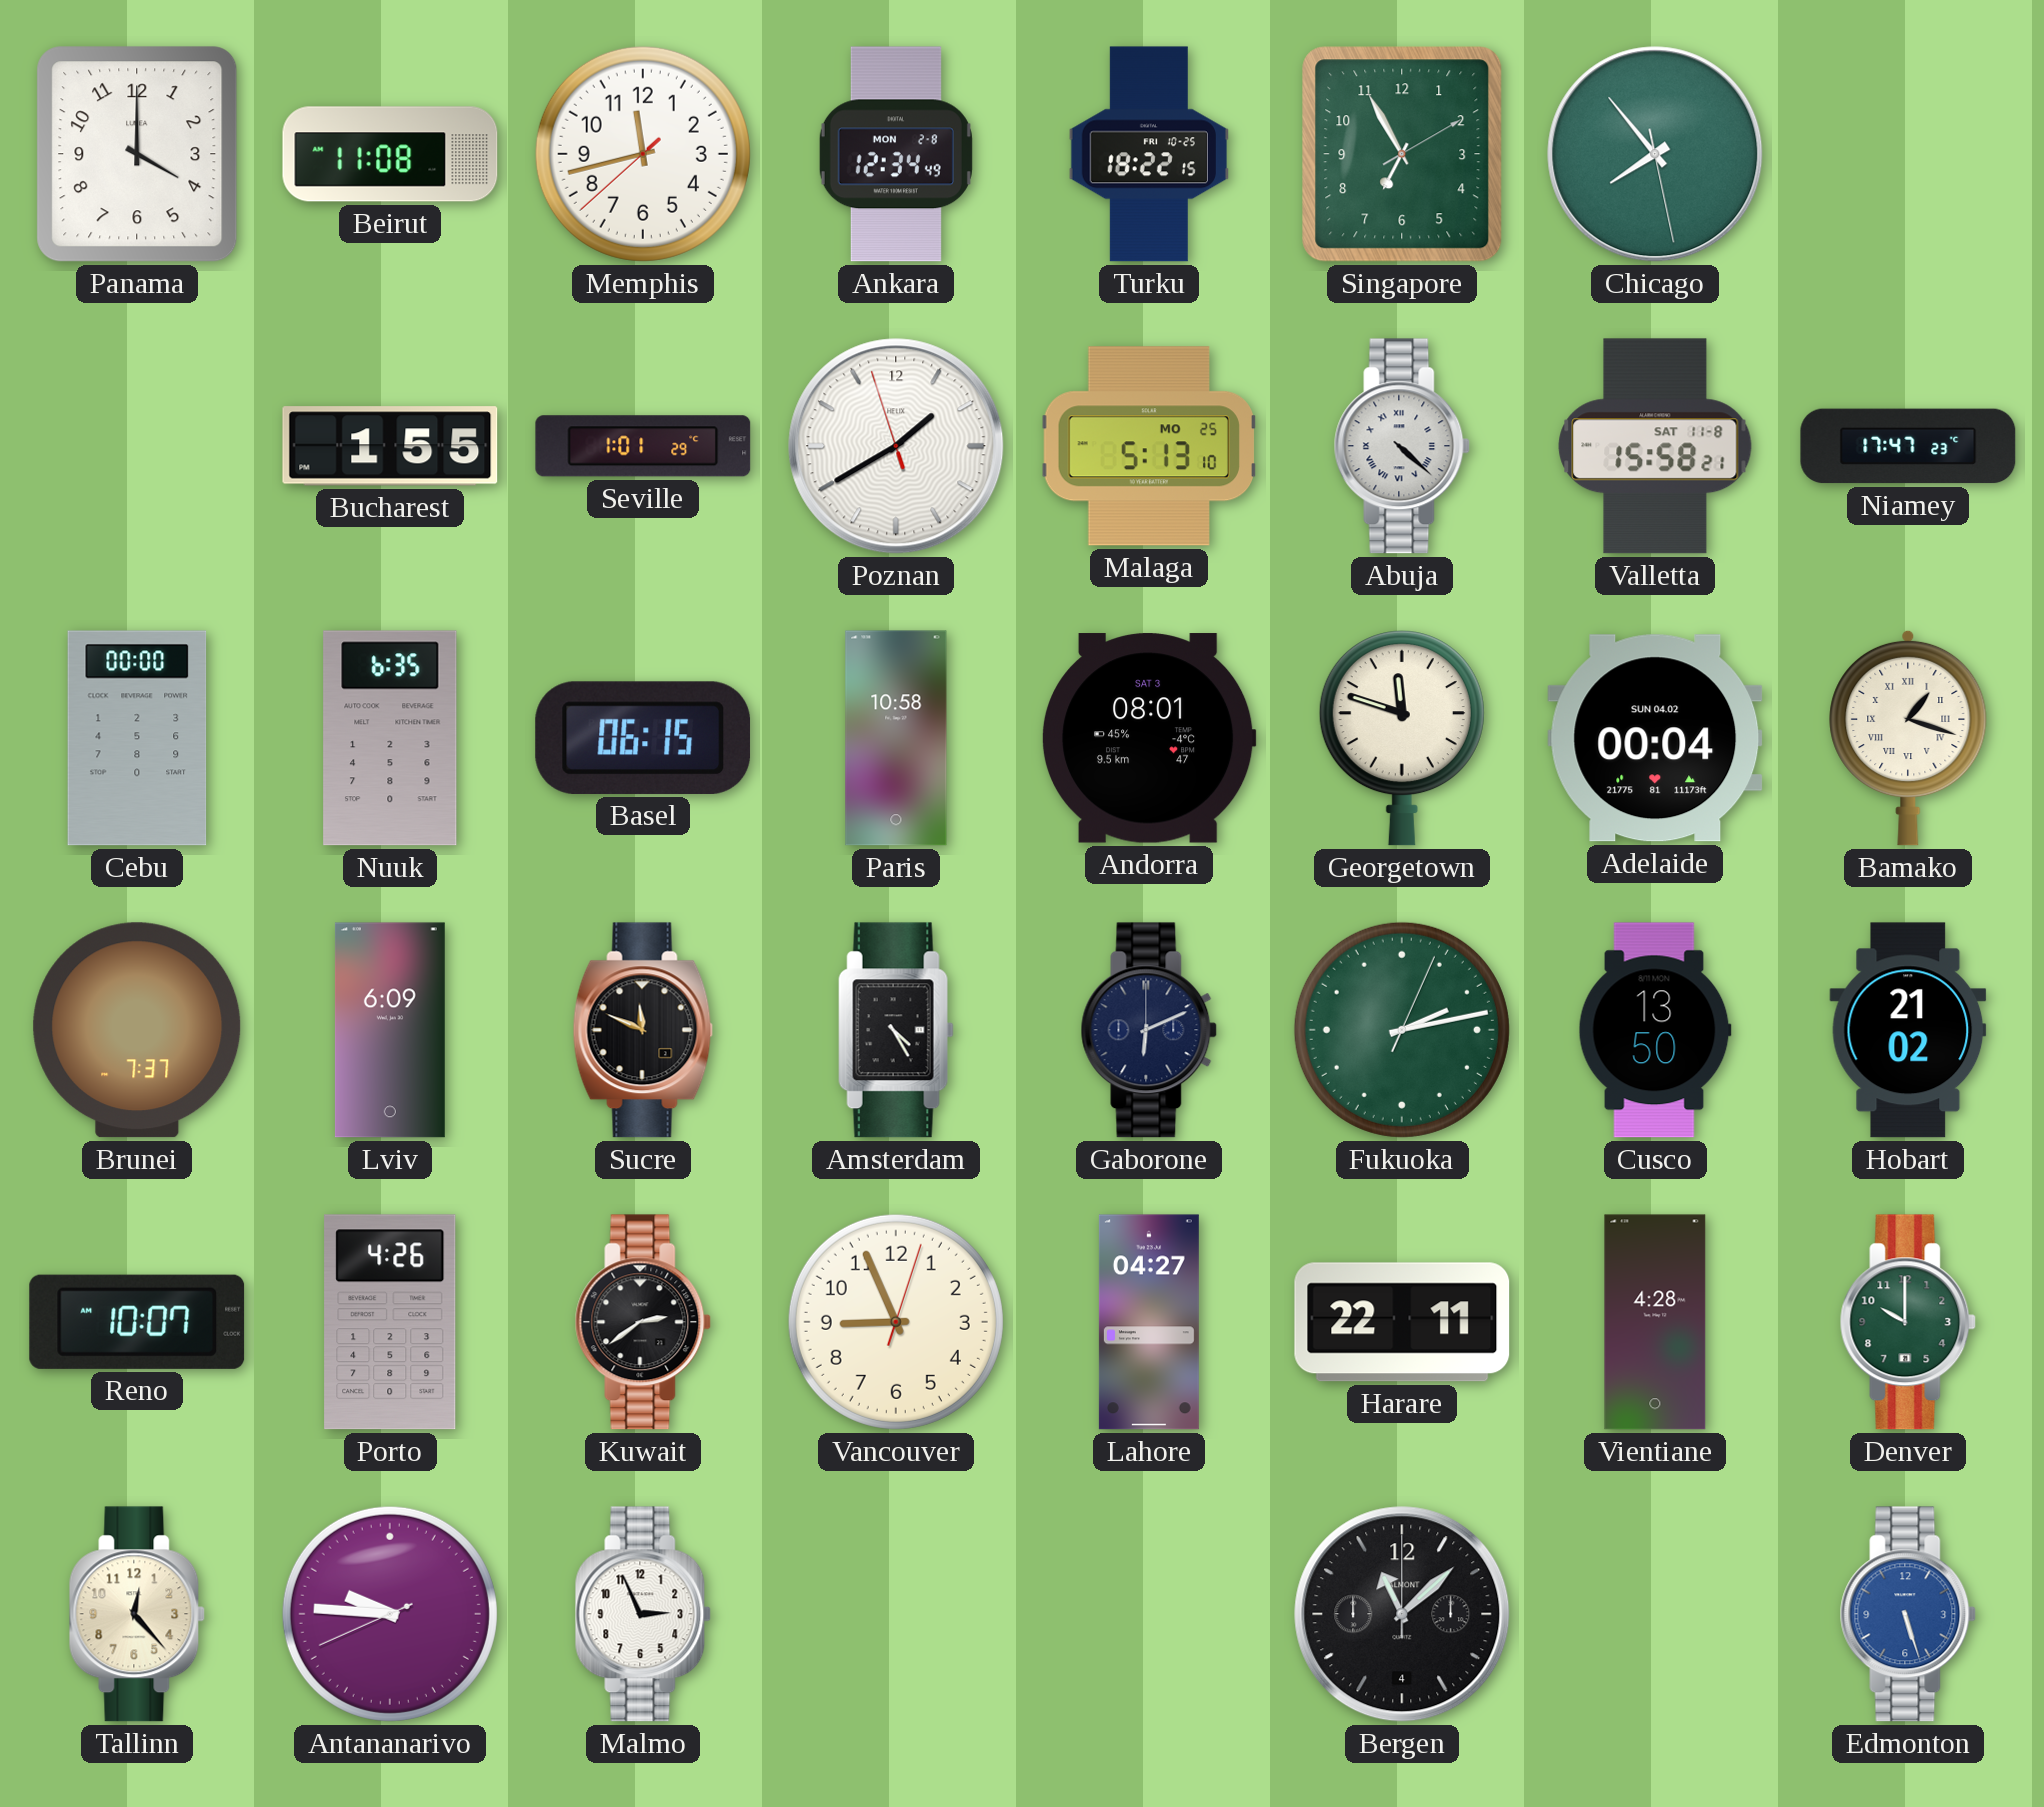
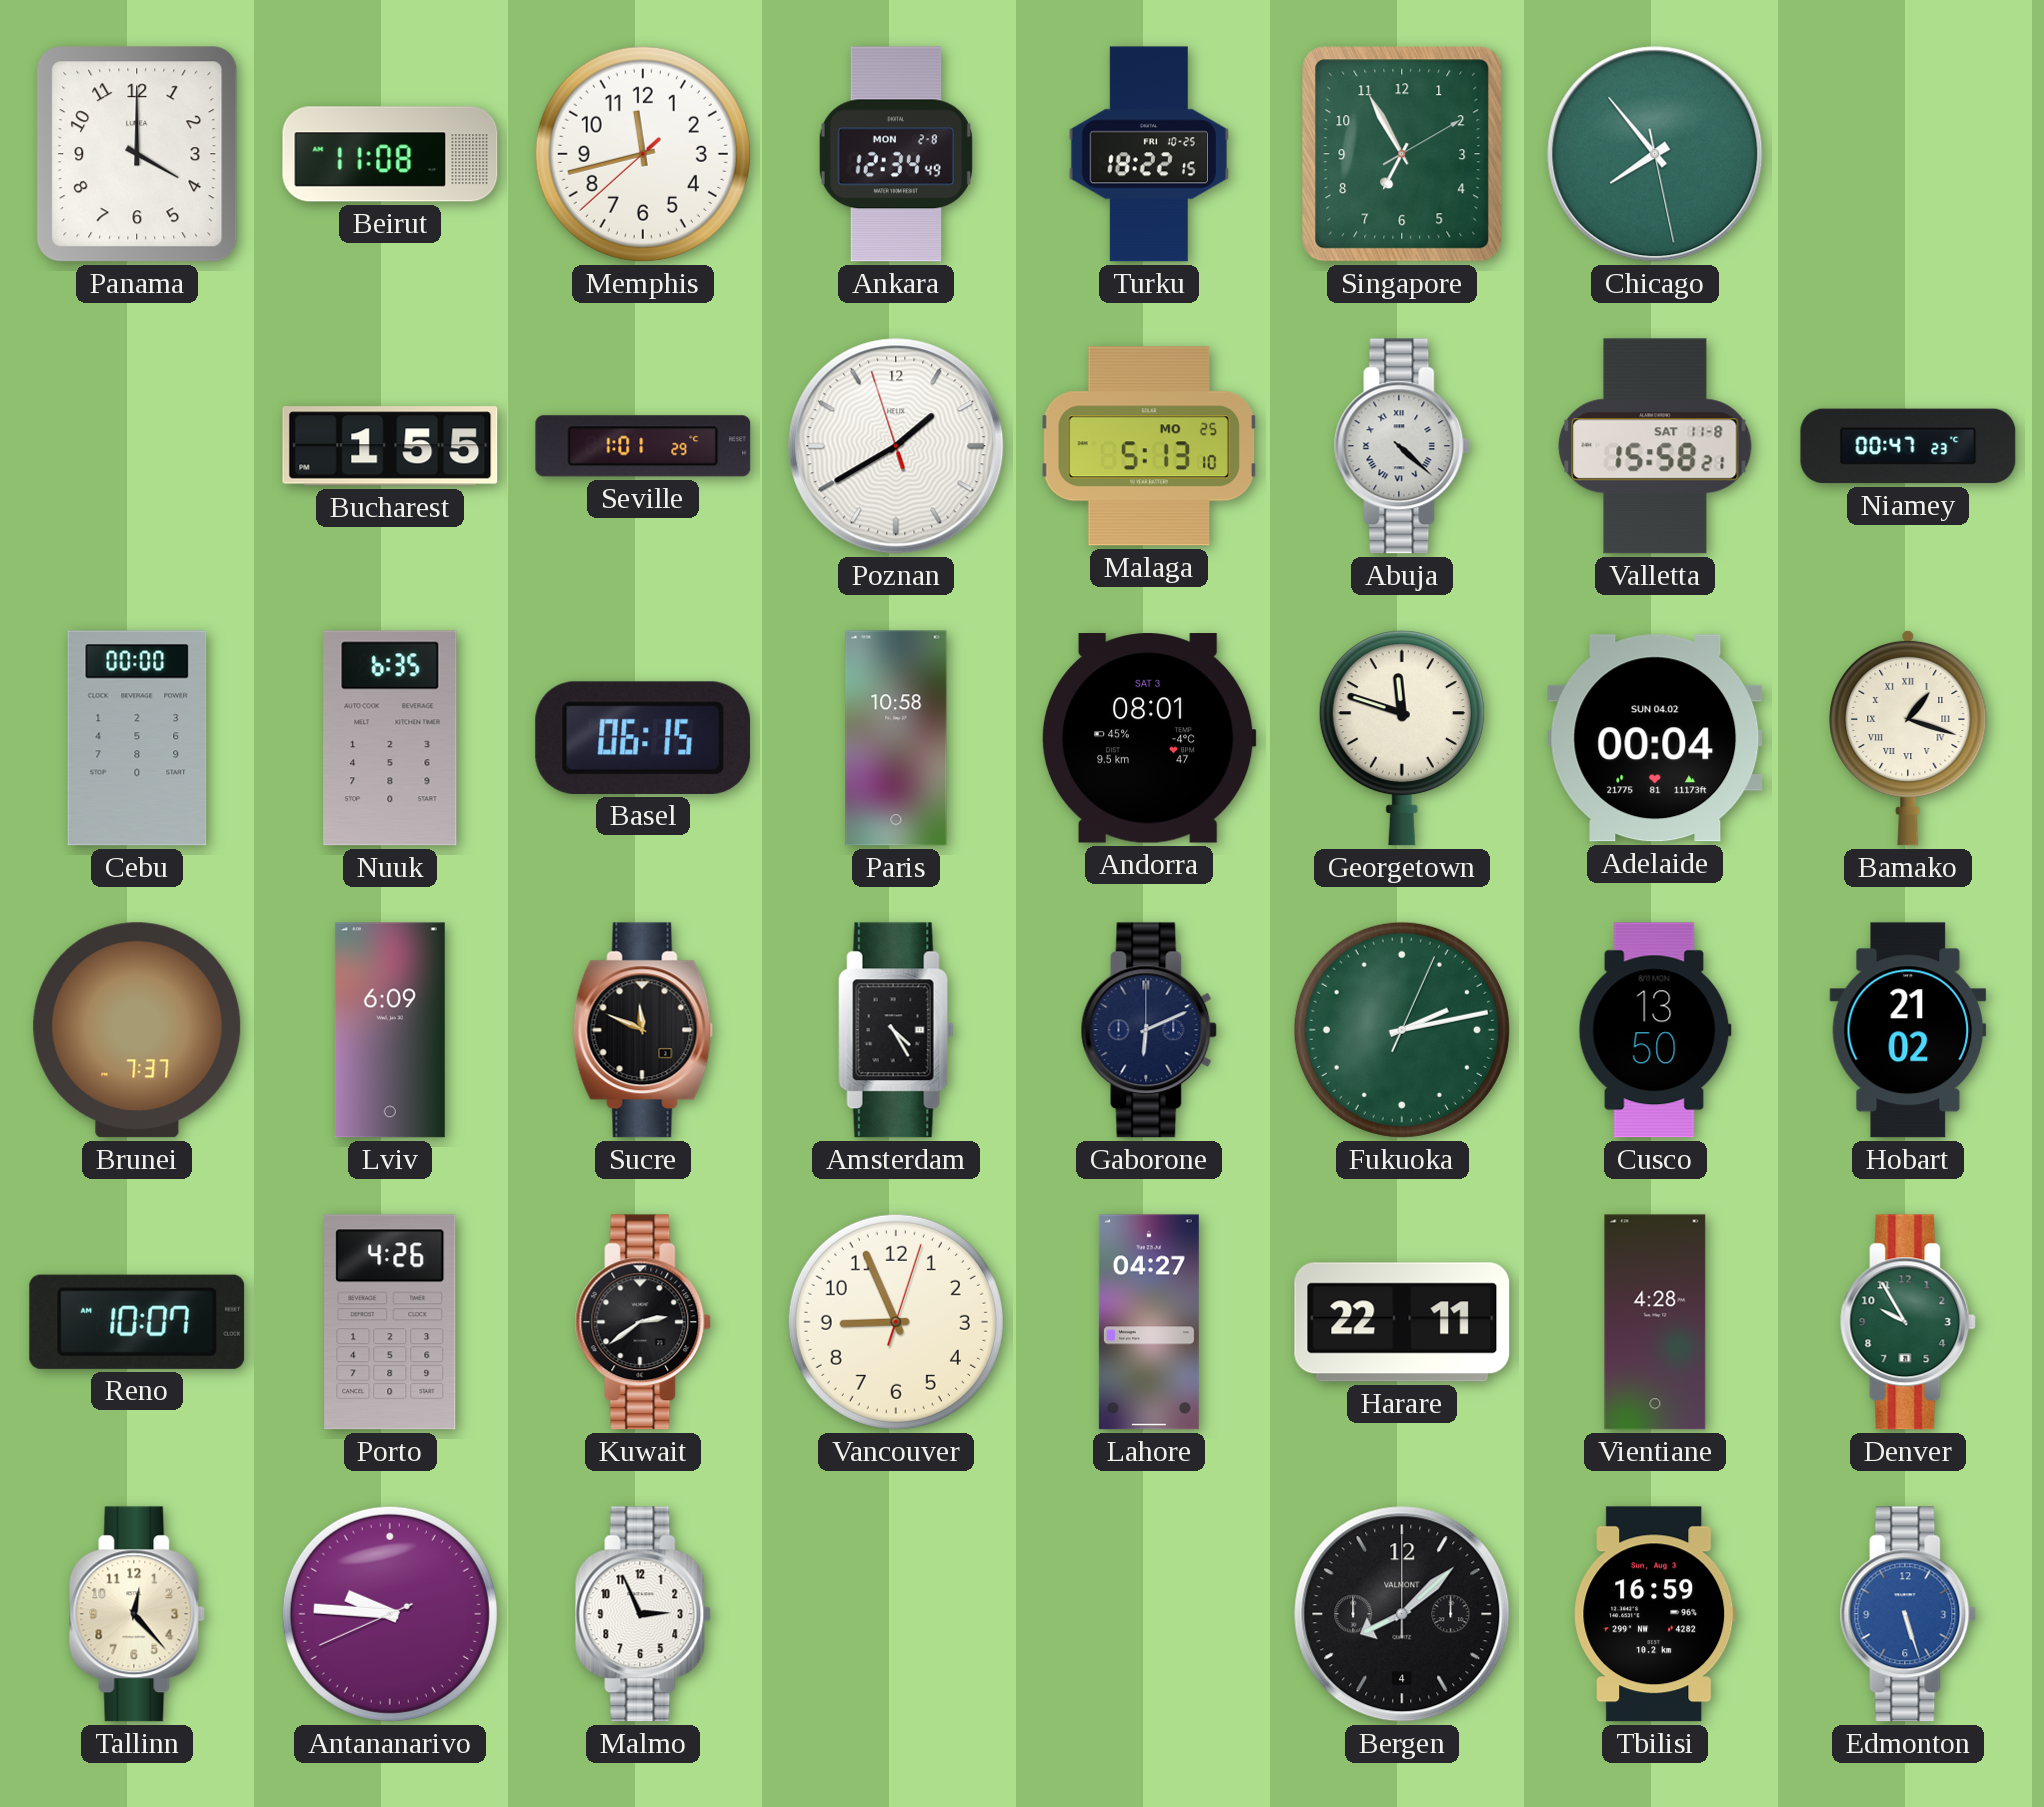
Niamey: 17:47 -> 00:47
Denver: 10:00 -> 9:55
Bergen: 11:08 -> 8:08
Tbilisi: none -> 16:59
